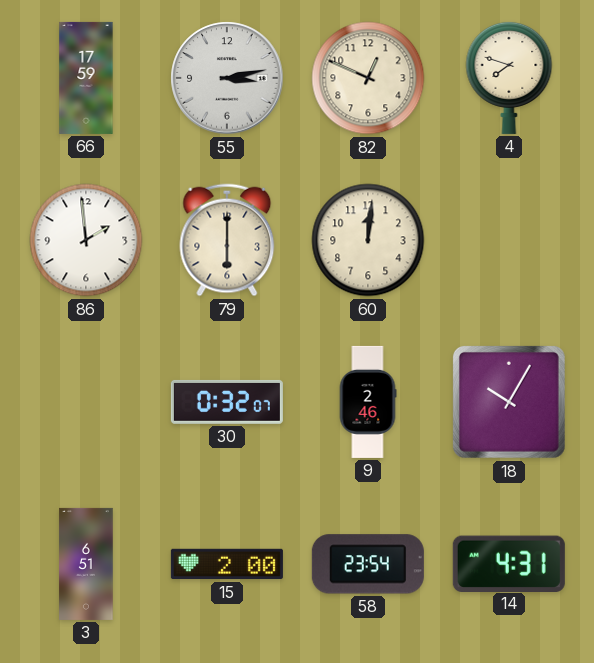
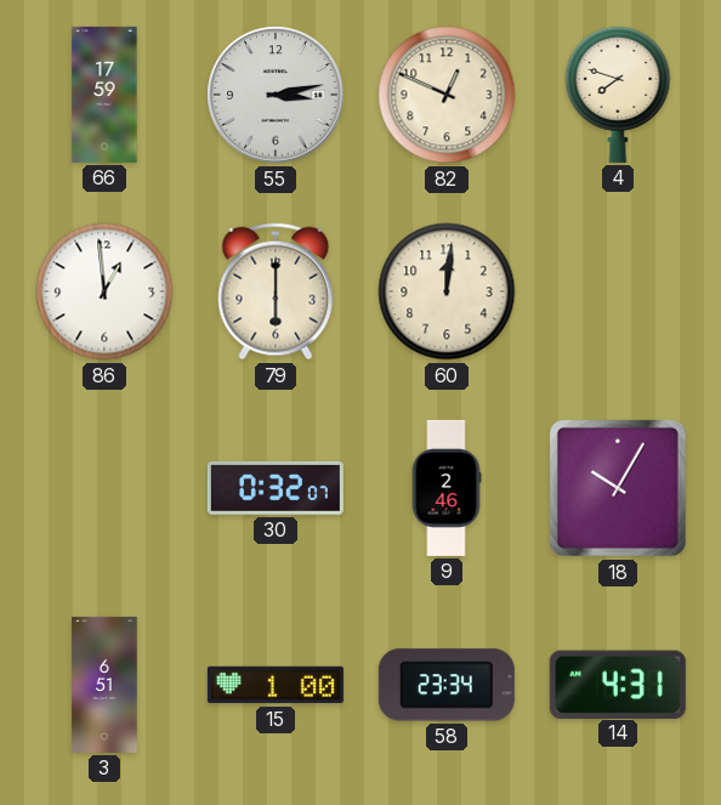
86: 1:59 -> 12:59
15: 2:00 -> 1:00
58: 23:54 -> 23:34
